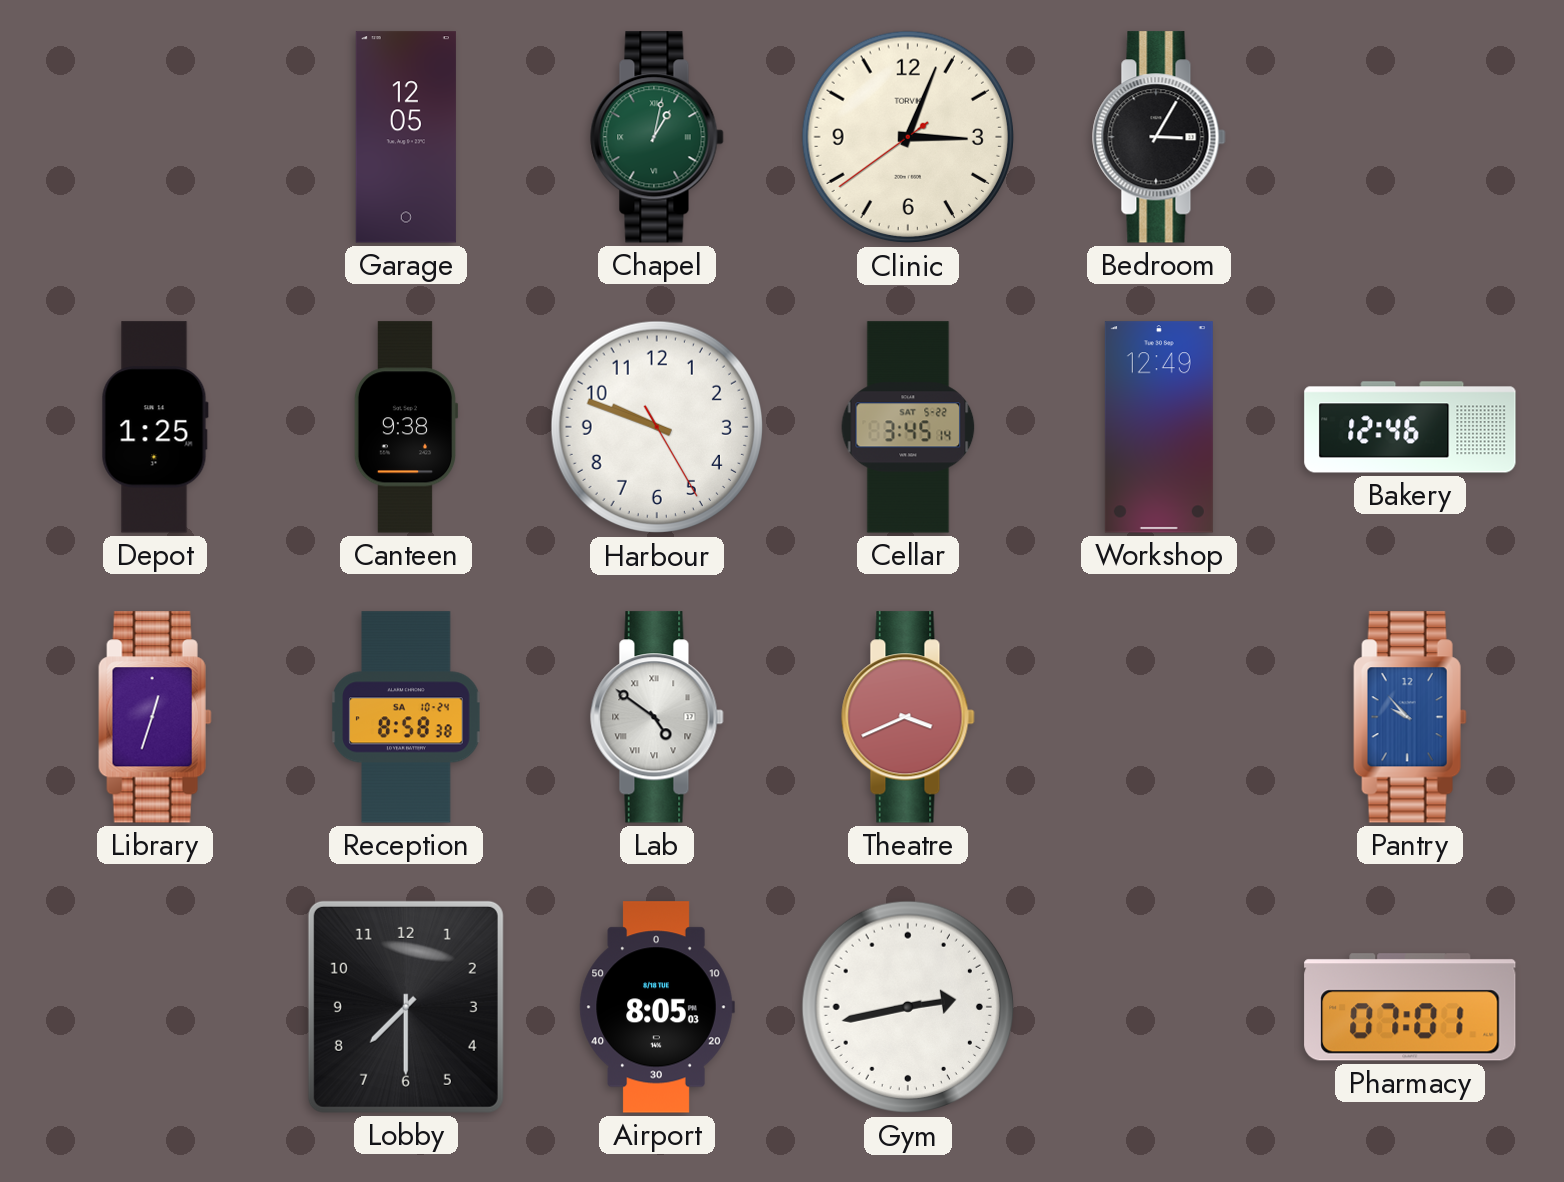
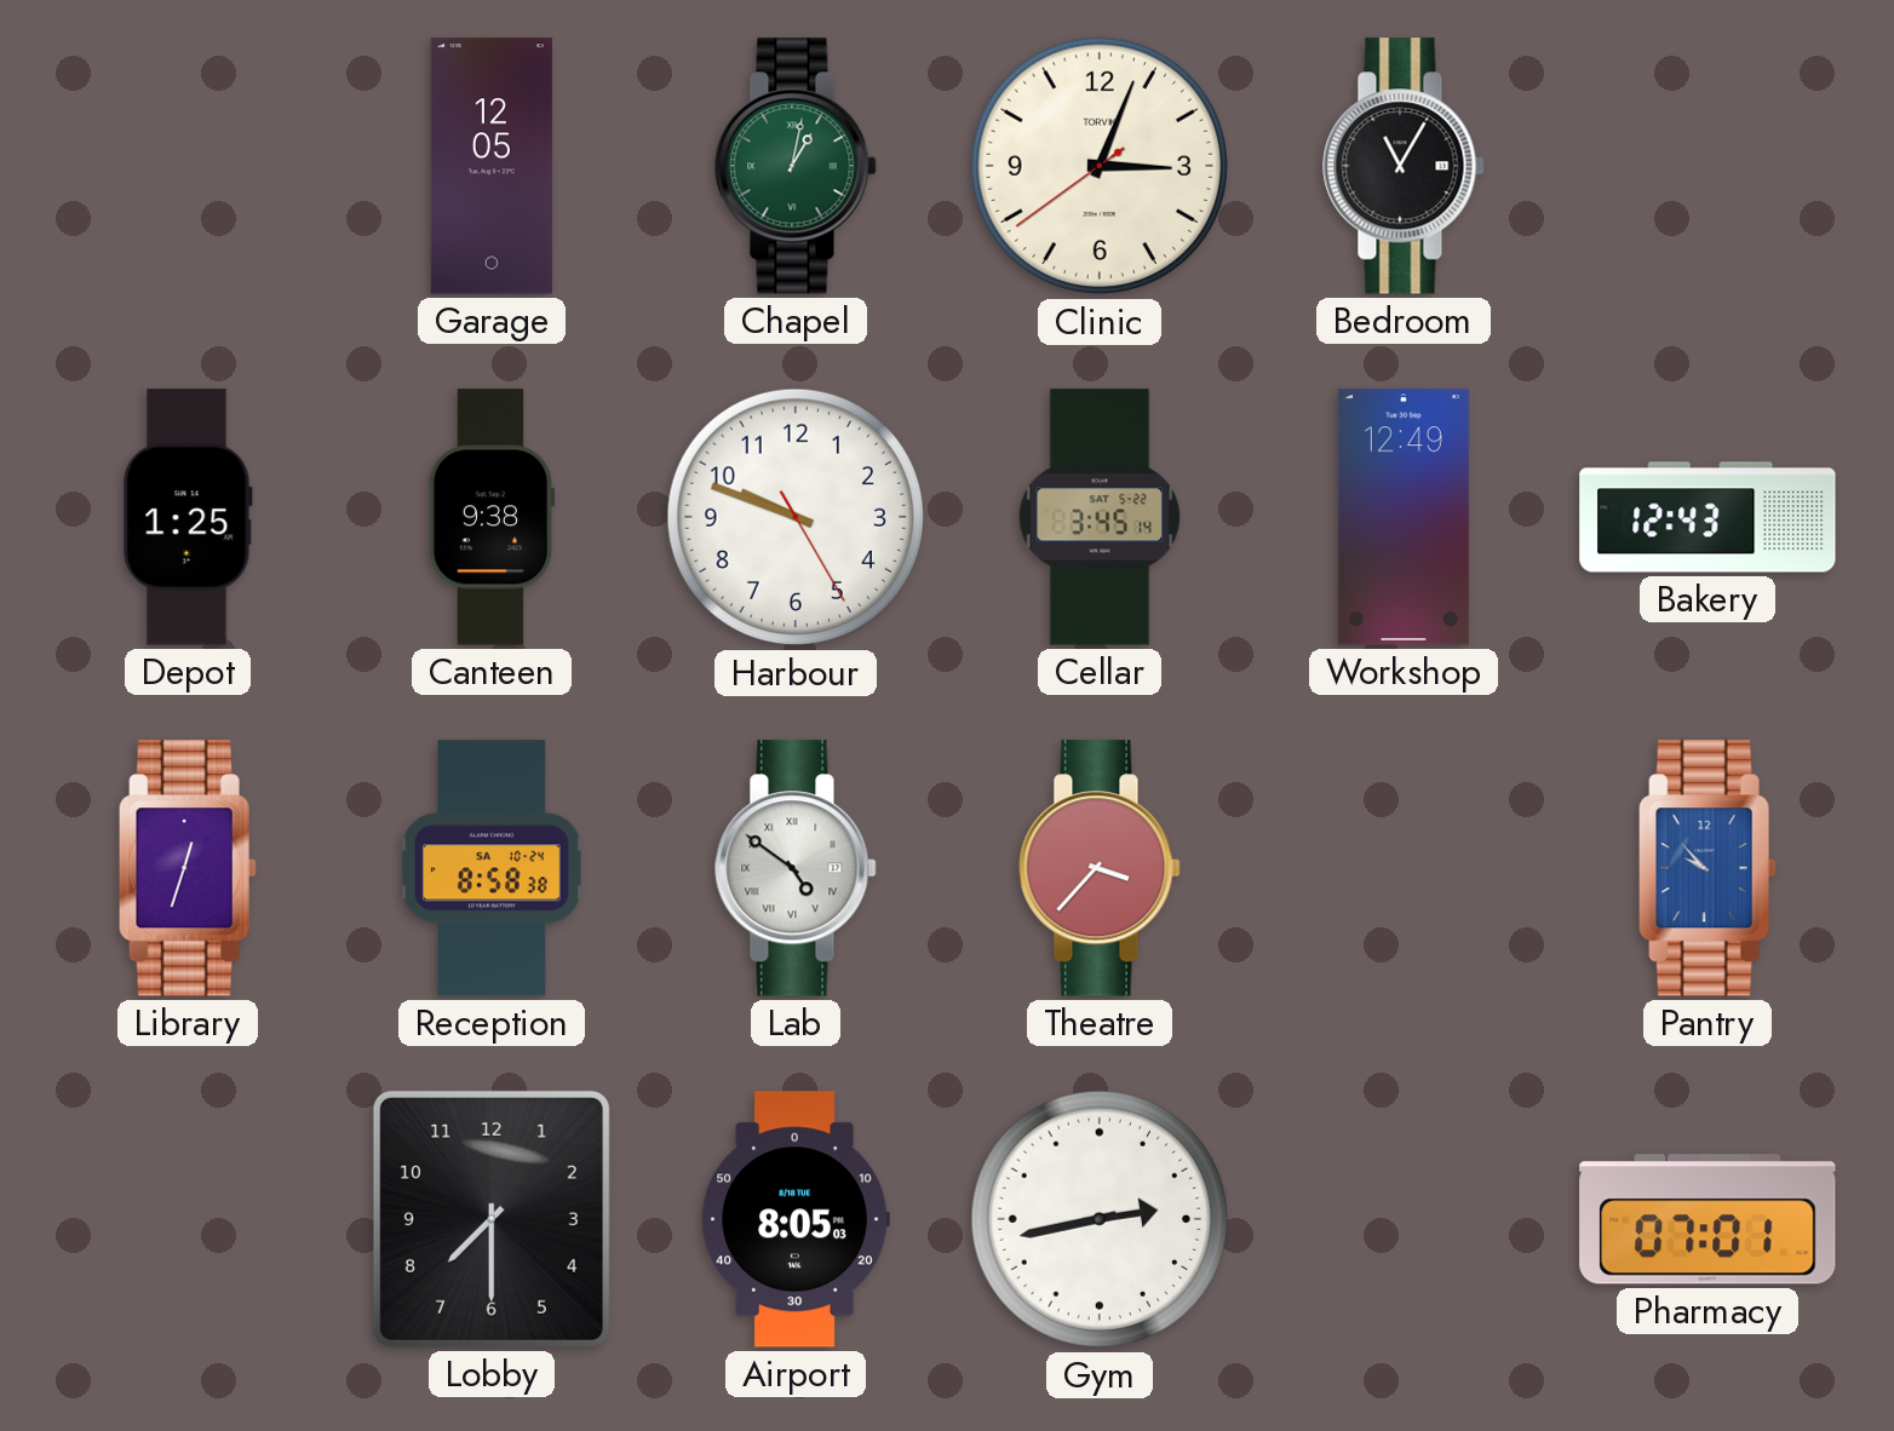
Bedroom: 3:05 -> 11:05
Bakery: 12:46 -> 12:43
Theatre: 3:41 -> 3:37
